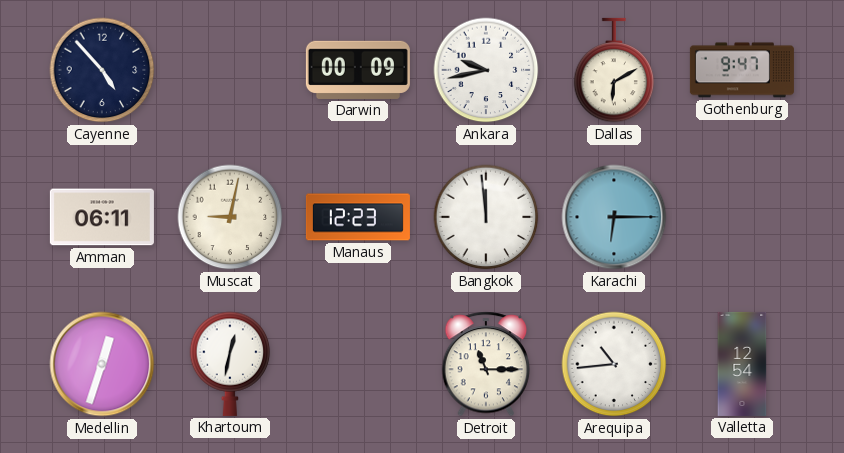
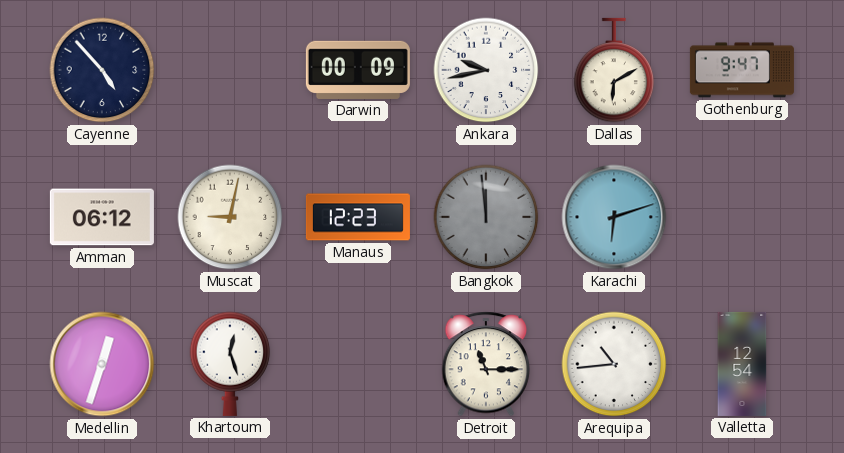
Amman: 06:11 -> 06:12
Bangkok dial: white -> grey
Karachi: 6:15 -> 6:12
Khartoum: 12:32 -> 12:27
